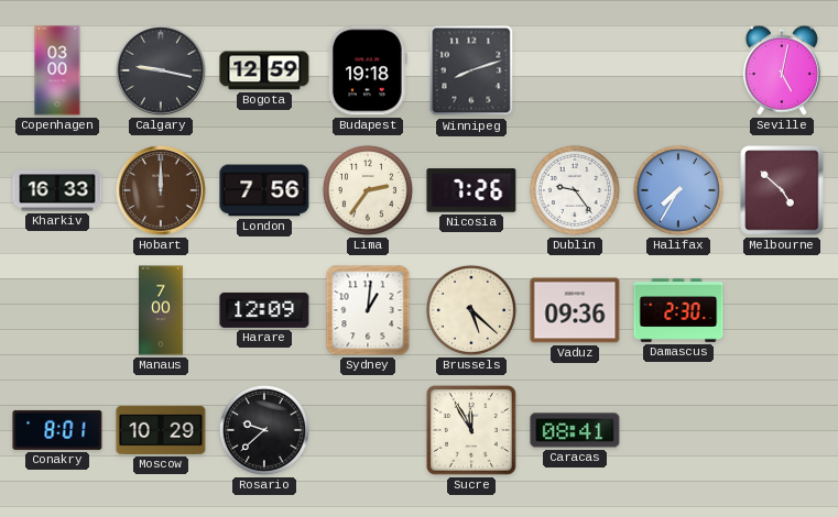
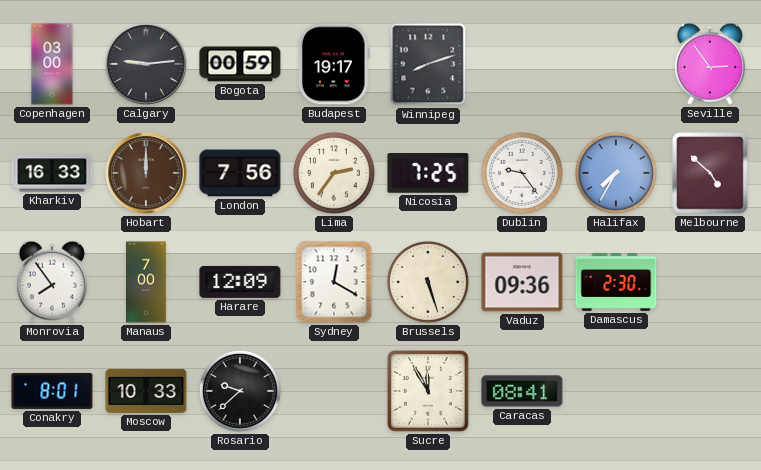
Calgary: 9:17 -> 9:14
Bogota: 12:59 -> 00:59
Budapest: 19:18 -> 19:17
Seville: 5:02 -> 2:54
Nicosia: 7:26 -> 7:25
Monrovia: none -> 7:54
Sydney: 1:01 -> 12:20
Brussels: 5:22 -> 5:27
Moscow: 10:29 -> 10:33
